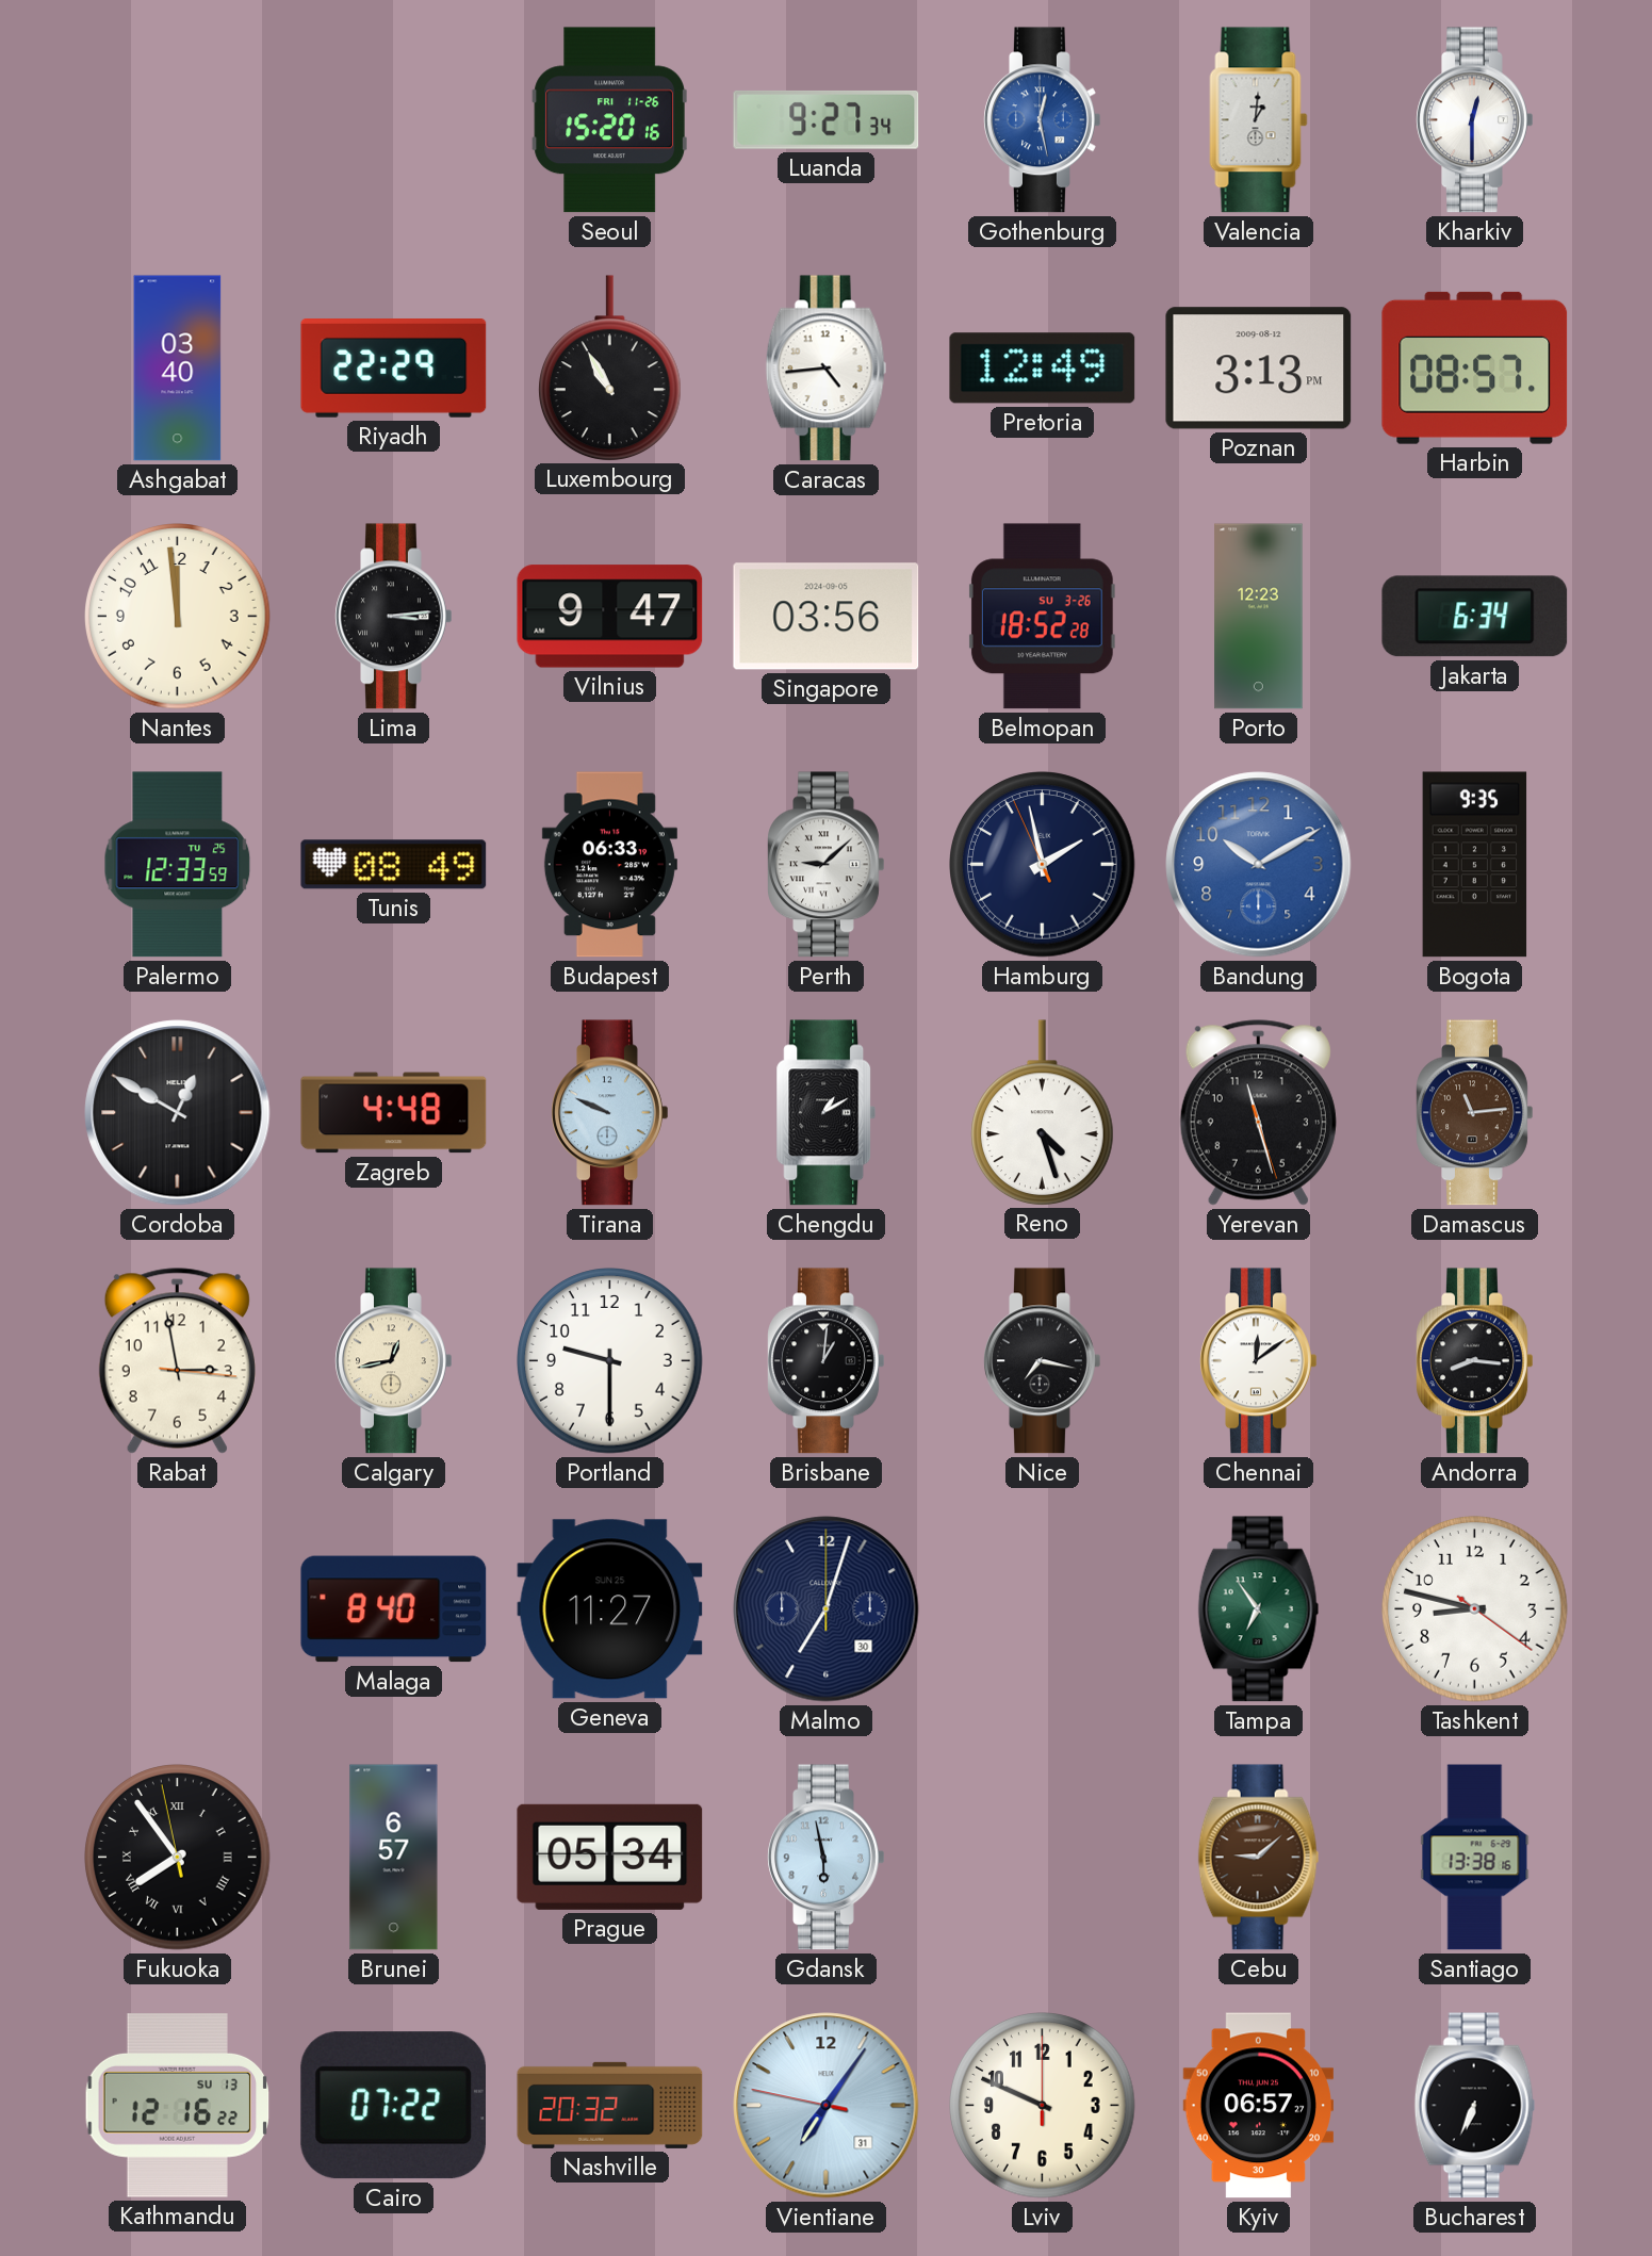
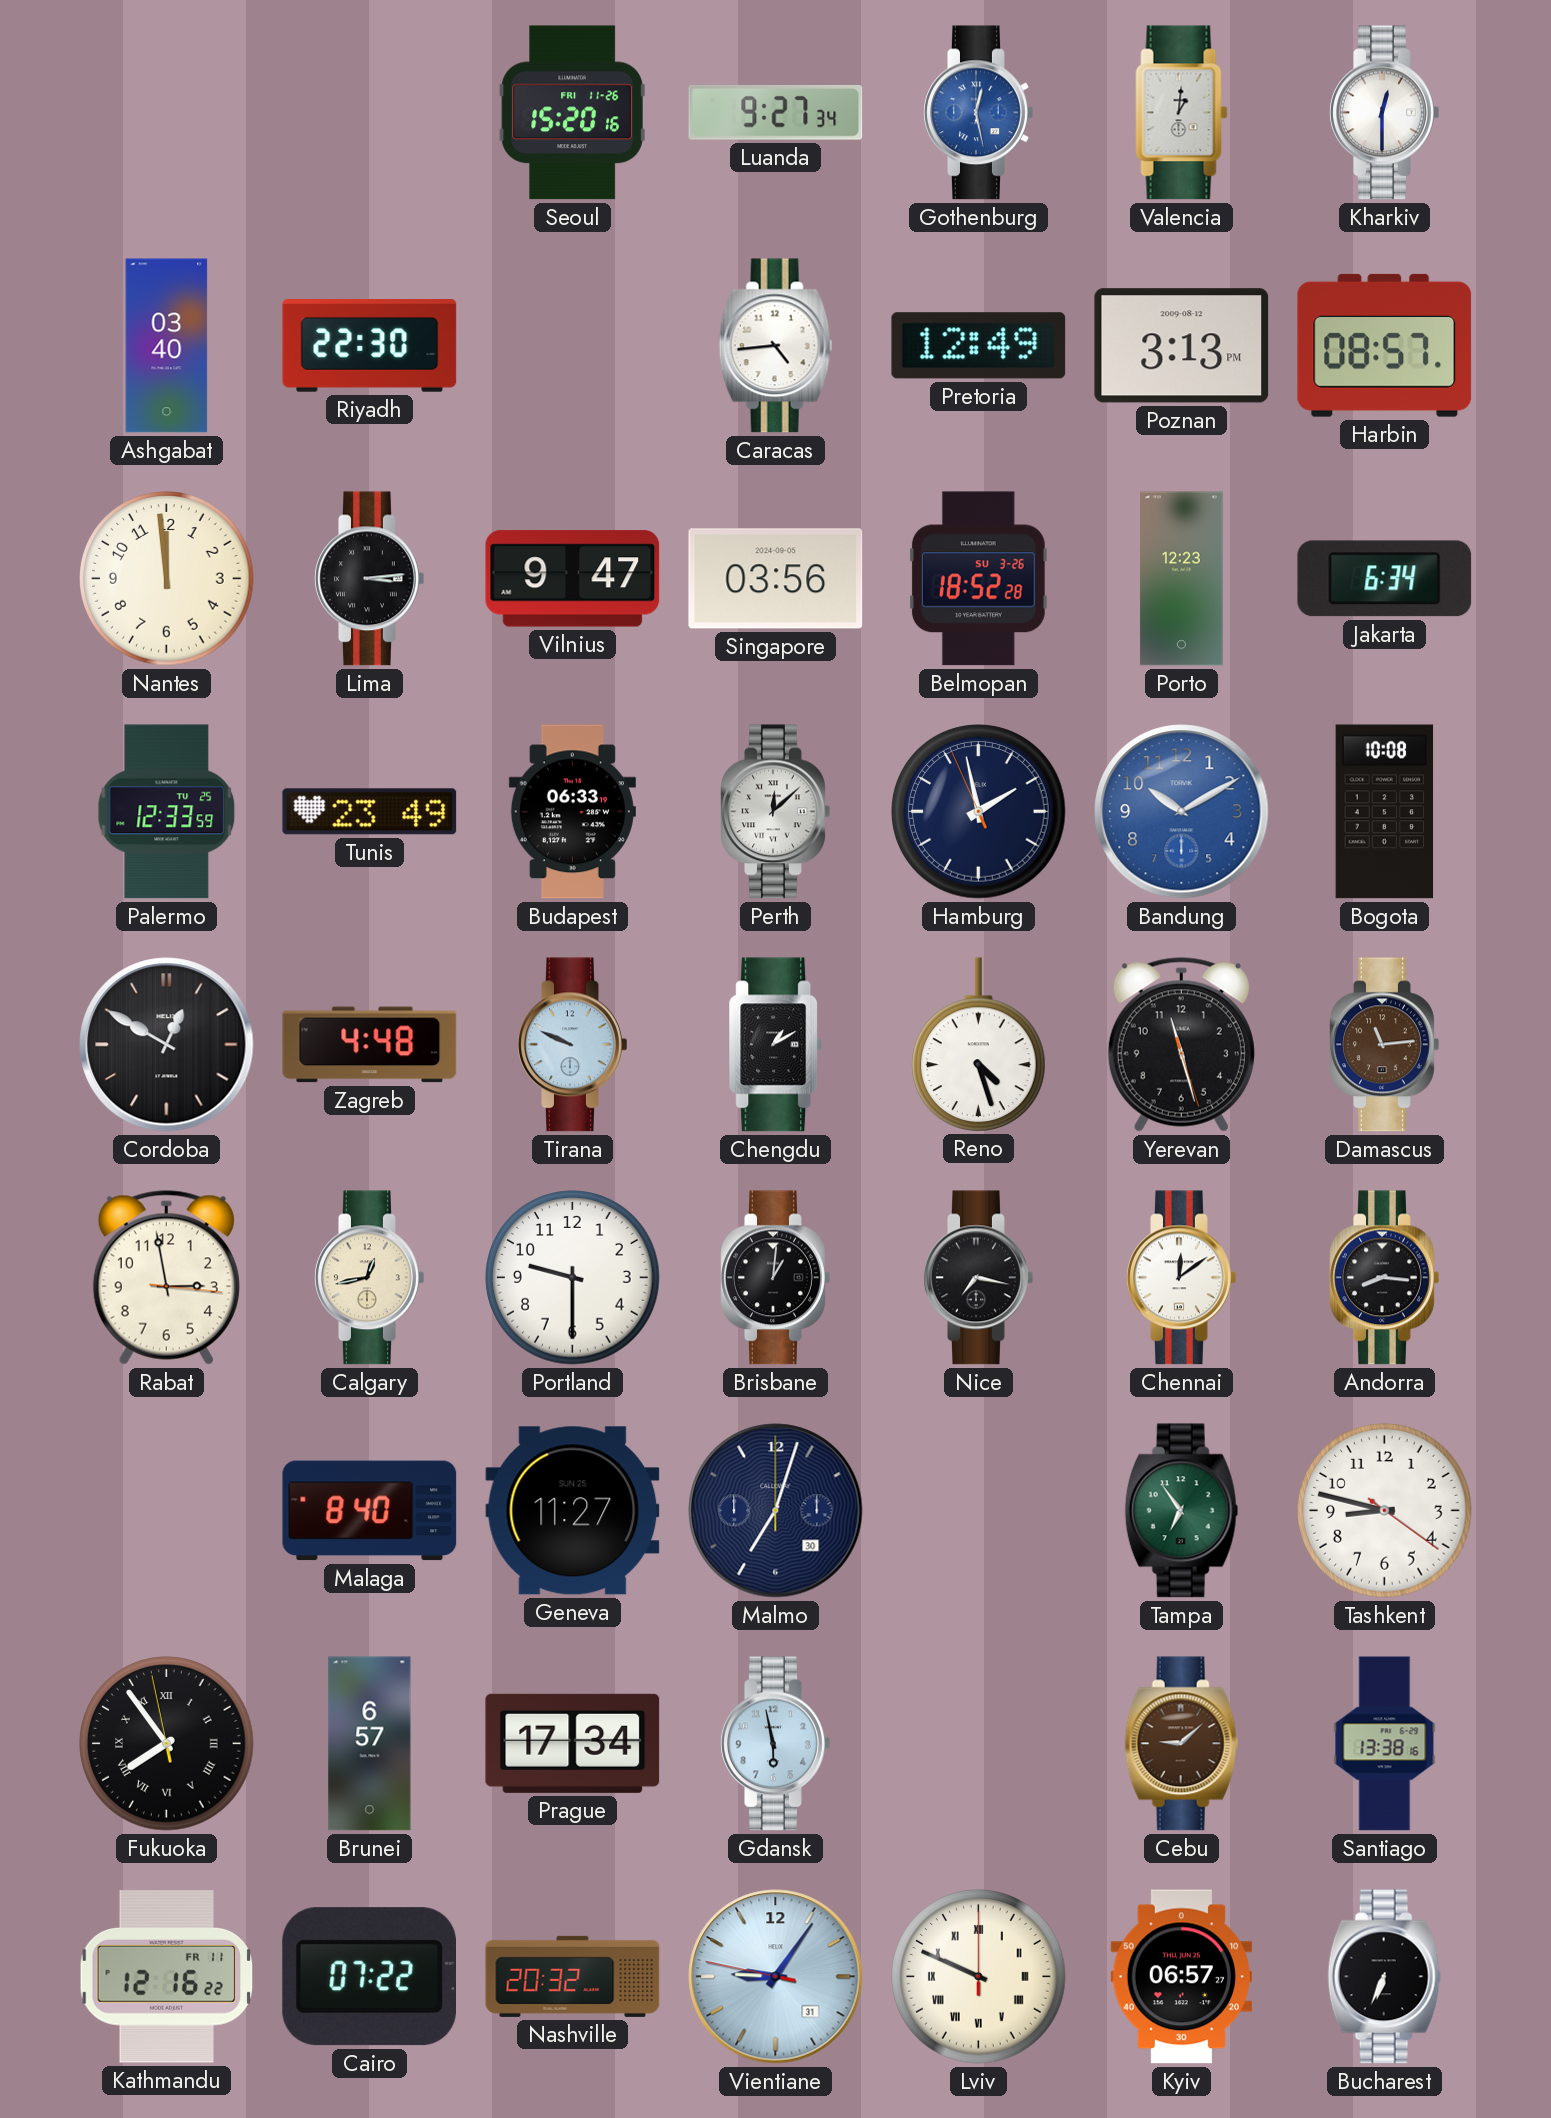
Riyadh: 22:29 -> 22:30
Luxembourg: 10:55 -> none
Tunis: 08:49 -> 23:49
Perth: 9:08 -> 12:08
Bogota: 9:35 -> 10:08
Prague: 05:34 -> 17:34
Kathmandu date: SU 13 -> FR 11
Vientiane: 7:05 -> 9:05
Lviv numerals: Arabic -> Roman
